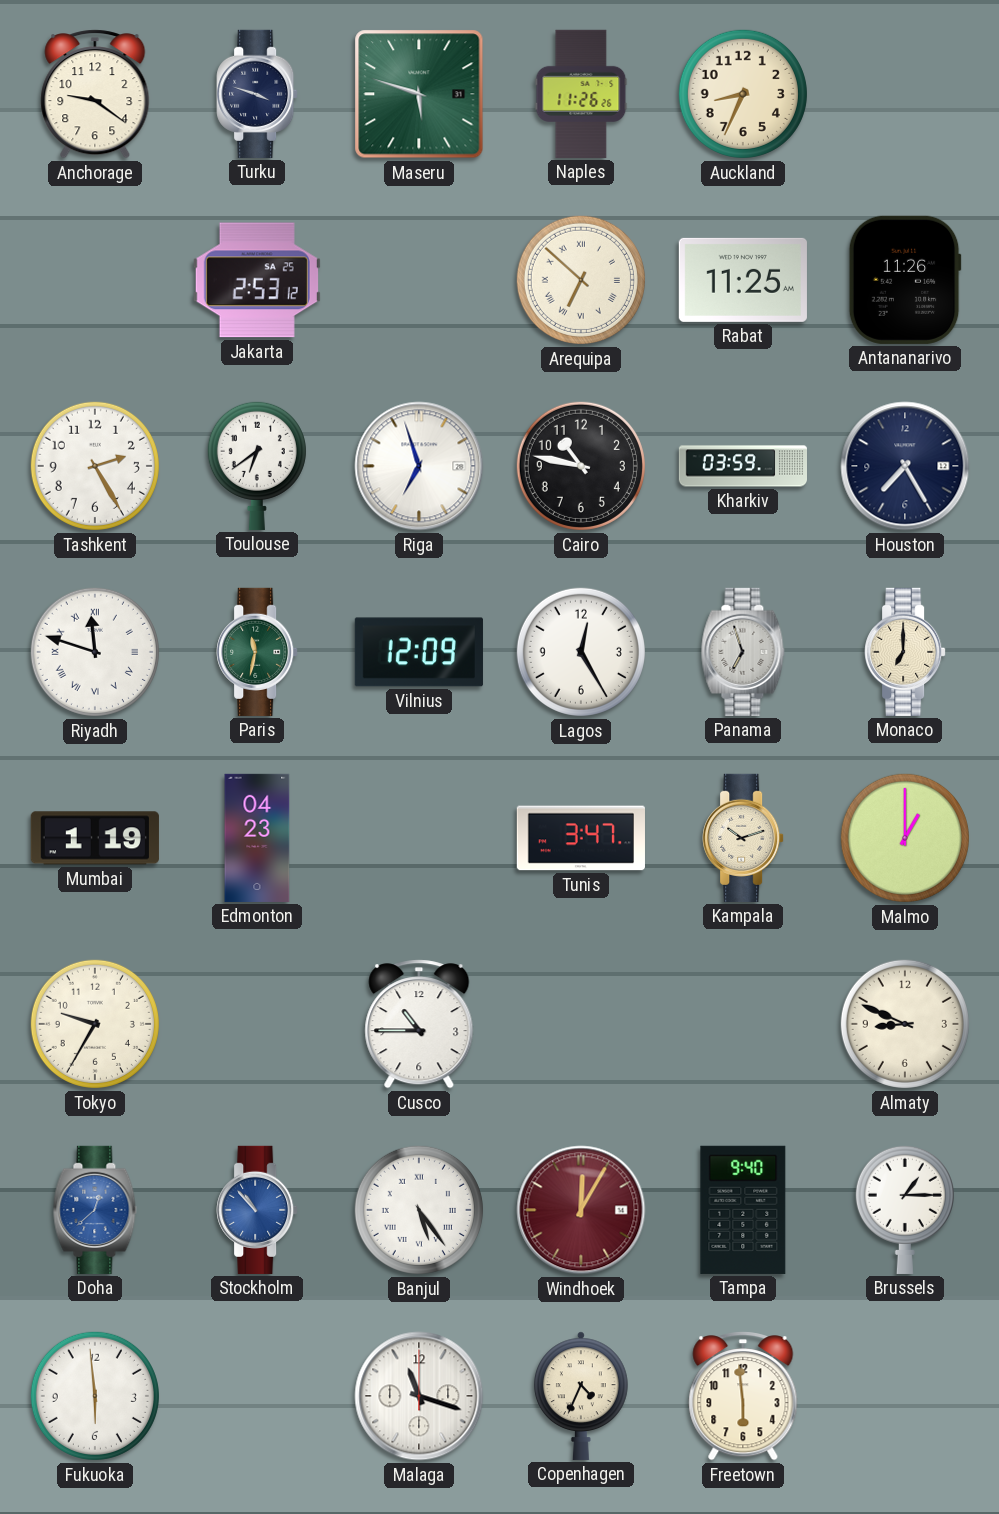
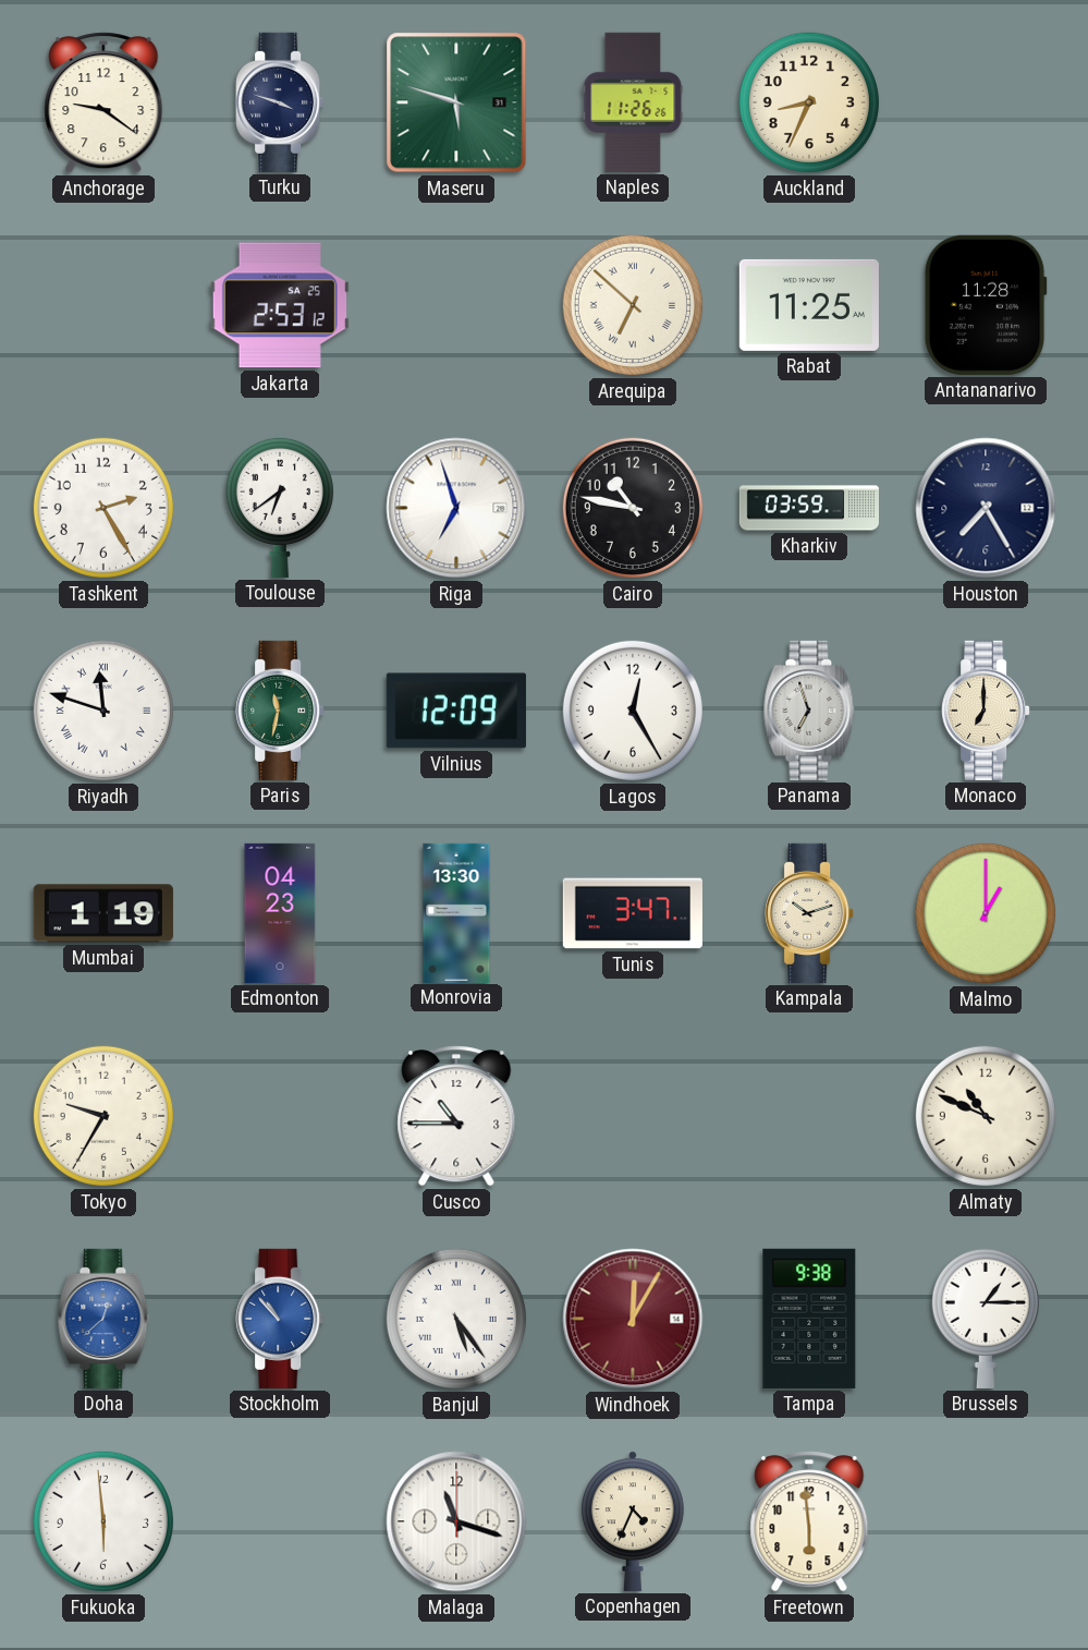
Antananarivo: 11:26 -> 11:28
Monrovia: none -> 13:30
Almaty: 8:49 -> 10:49
Tampa: 9:40 -> 9:38
